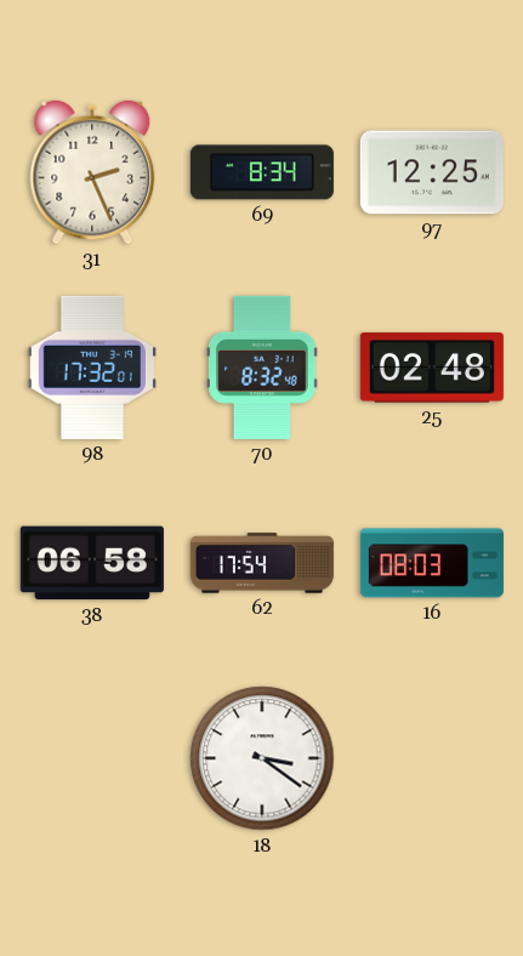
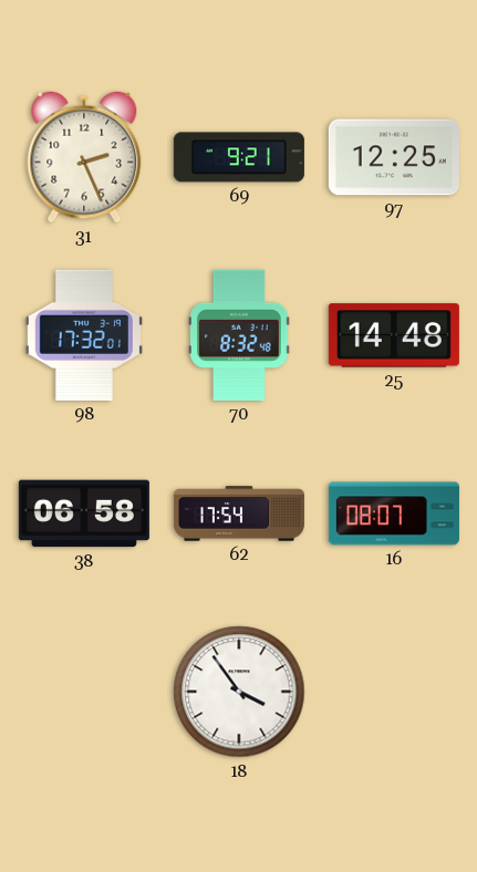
69: 8:34 -> 9:21
25: 02:48 -> 14:48
16: 08:03 -> 08:07
18: 3:21 -> 3:54
